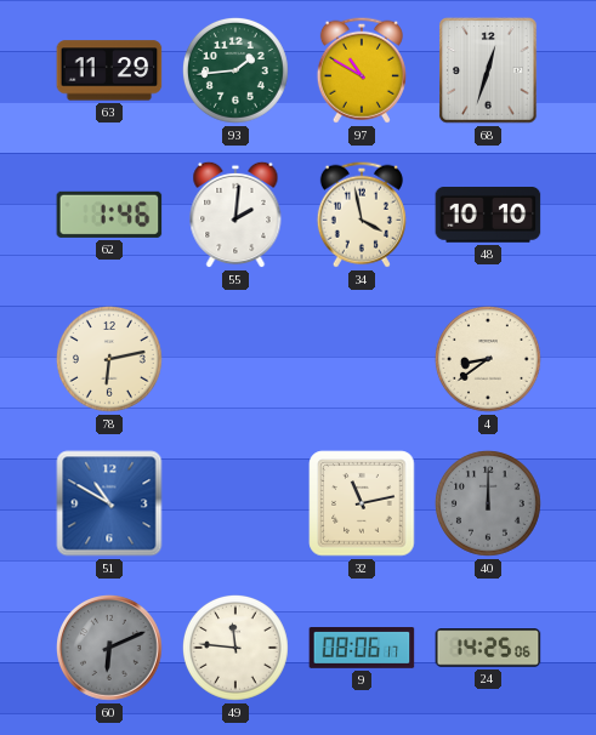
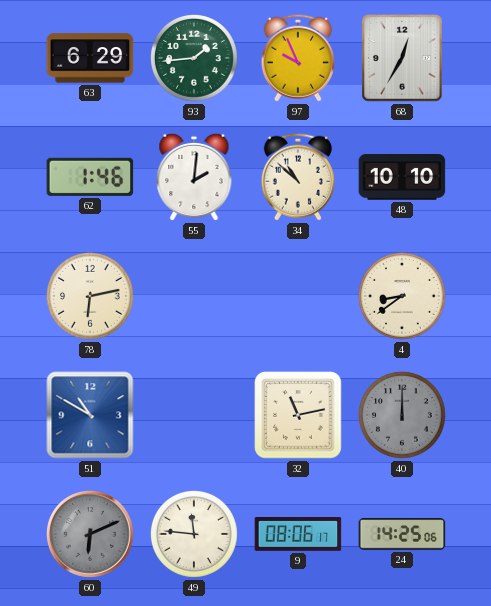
63: 11:29 -> 6:29
97: 10:50 -> 9:56
68: 12:33 -> 12:35
34: 3:58 -> 10:52
